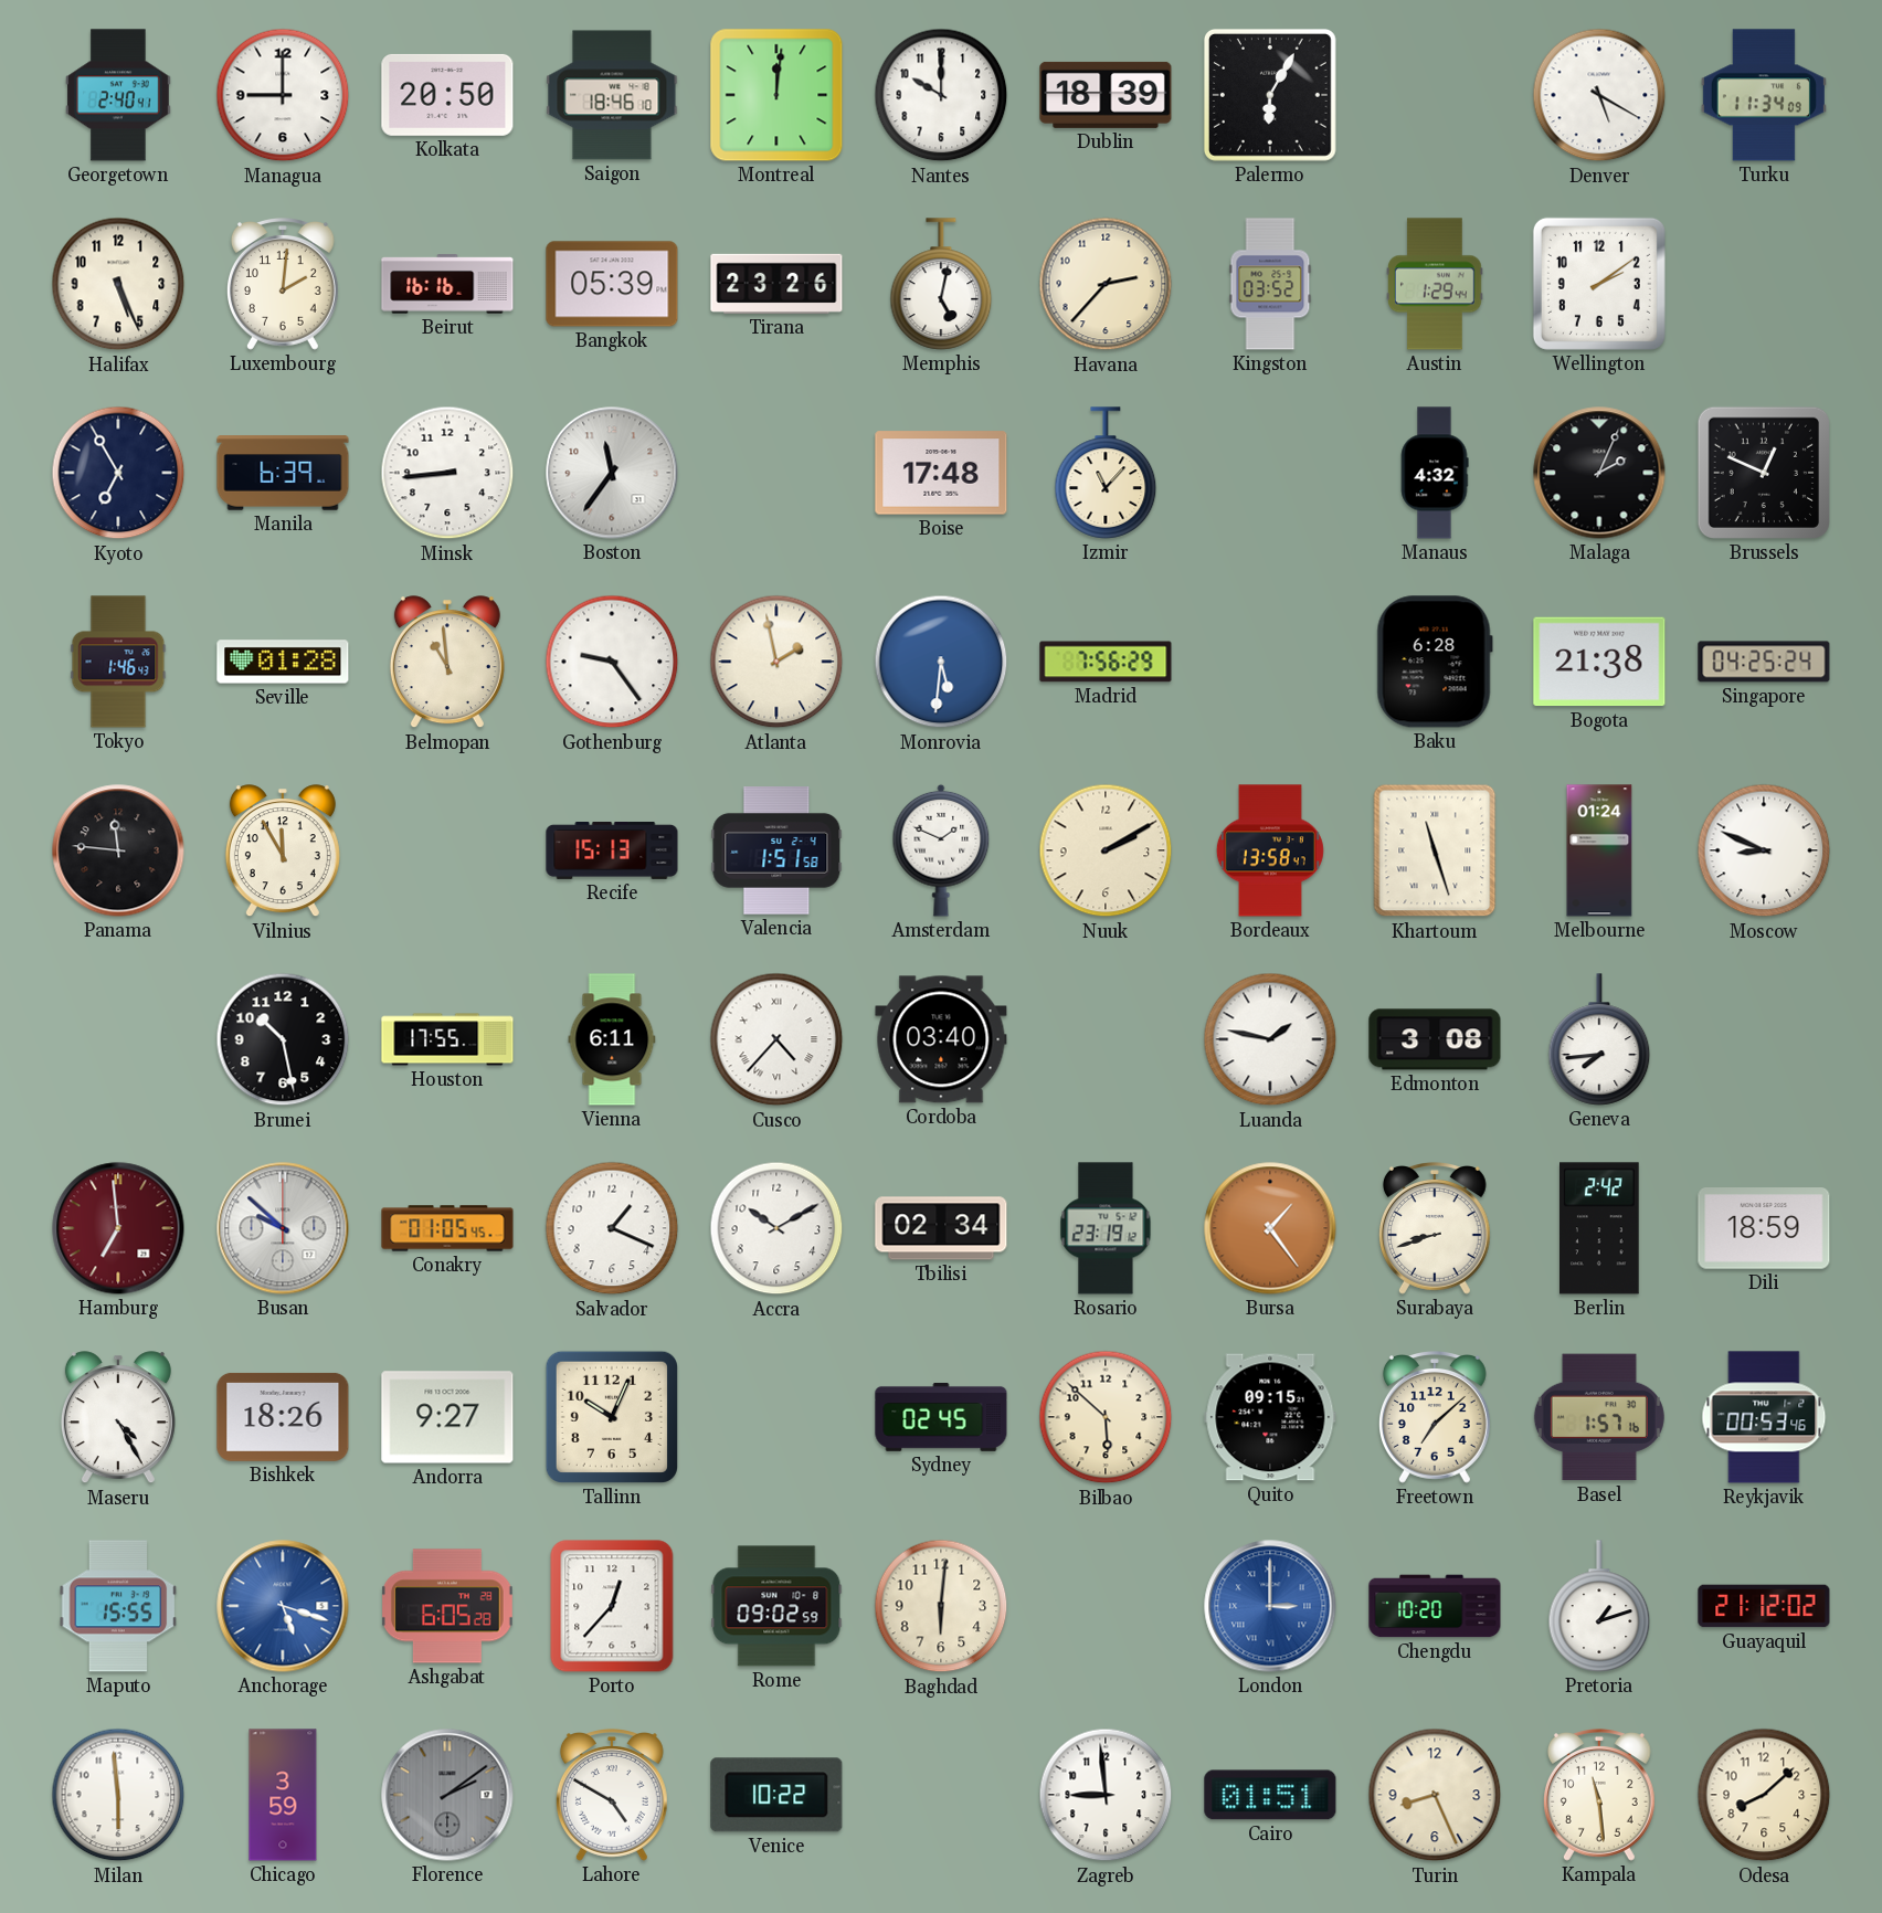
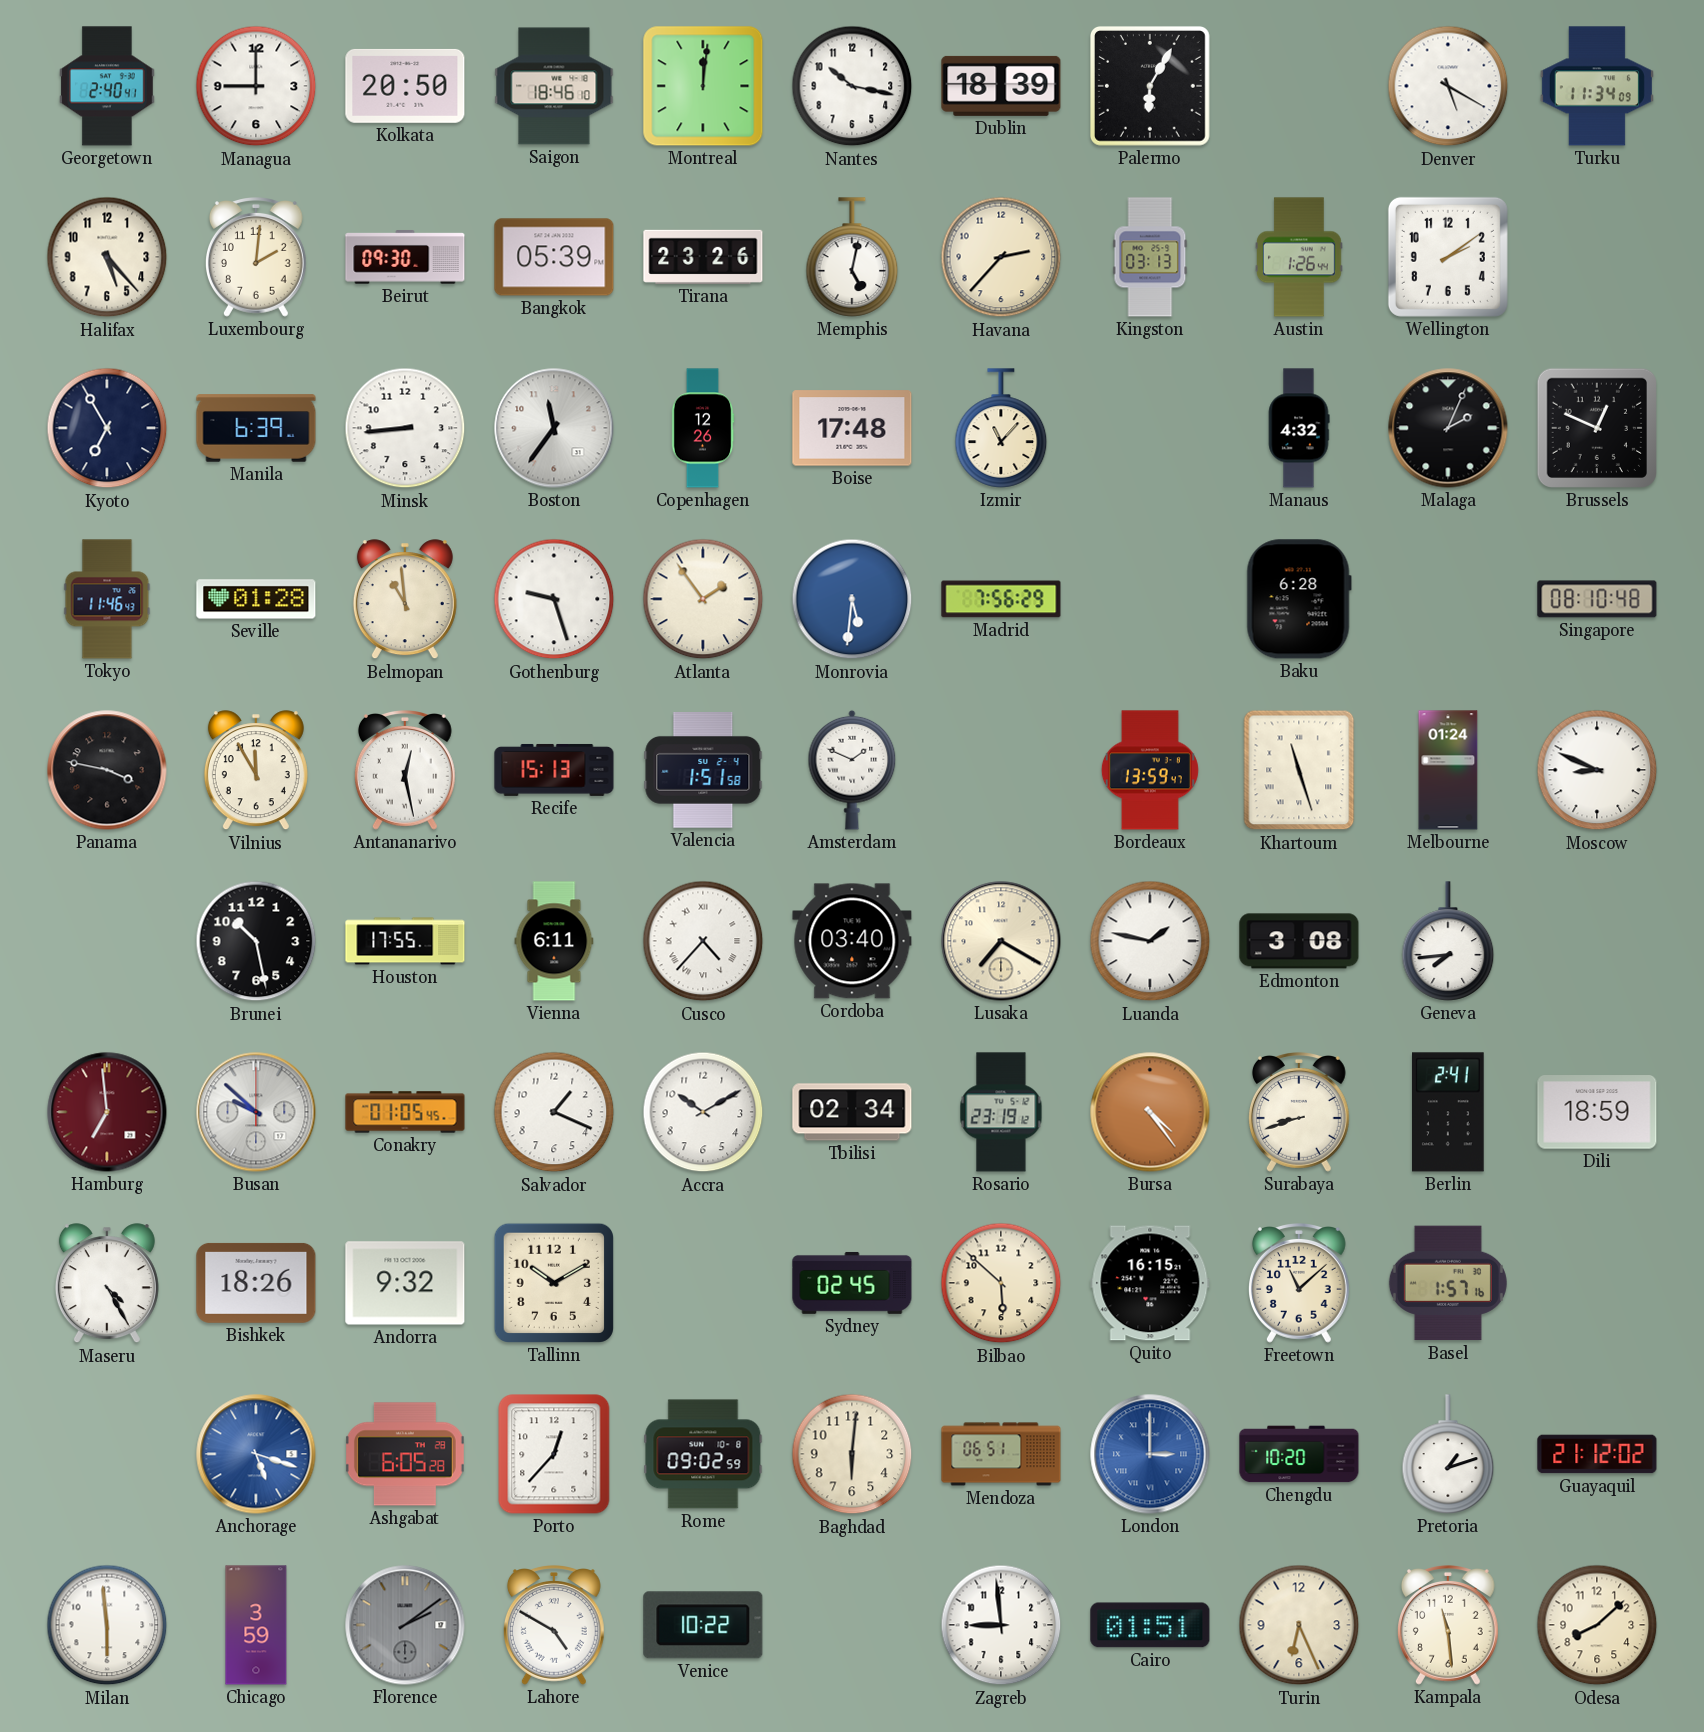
Nantes: 10:00 -> 10:17
Halifax: 5:26 -> 5:23
Beirut: 16:16 -> 09:30
Kingston: 03:52 -> 03:13
Austin: 1:29 -> 1:26
Copenhagen: none -> 12:26
Tokyo: 1:46 -> 11:46
Gothenburg: 9:24 -> 9:27
Atlanta: 1:58 -> 1:54
Bogota: 21:38 -> none
Singapore: 04:25 -> 08:10
Panama: 11:46 -> 3:47
Antananarivo: none -> 12:28
Nuuk: 2:10 -> none
Bordeaux: 13:58 -> 13:59
Lusaka: none -> 7:20
Bursa: 1:24 -> 4:24
Berlin: 2:42 -> 2:41
Andorra: 9:27 -> 9:32
Tallinn: 10:04 -> 10:10
Quito: 09:15 -> 16:15
Freetown: 7:08 -> 11:08
Reykjavik: 00:53 -> none
Maputo: 15:55 -> none
Mendoza: none -> 06:51
Turin: 8:26 -> 6:26
